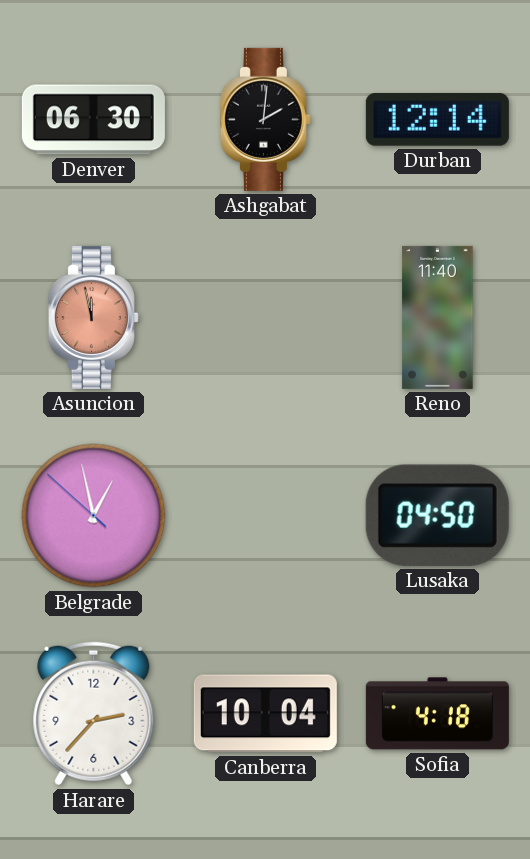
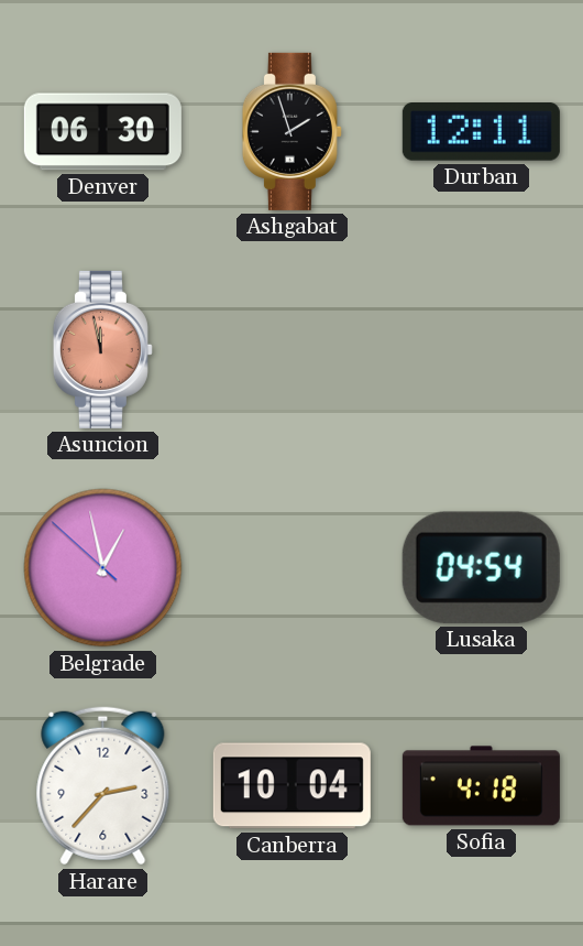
Ashgabat: 2:01 -> 1:57
Durban: 12:14 -> 12:11
Reno: 11:40 -> none
Lusaka: 04:50 -> 04:54
